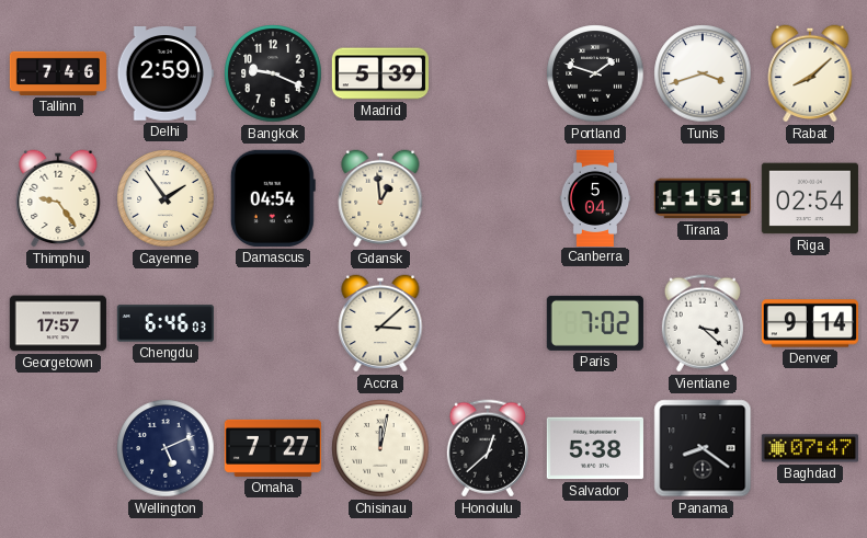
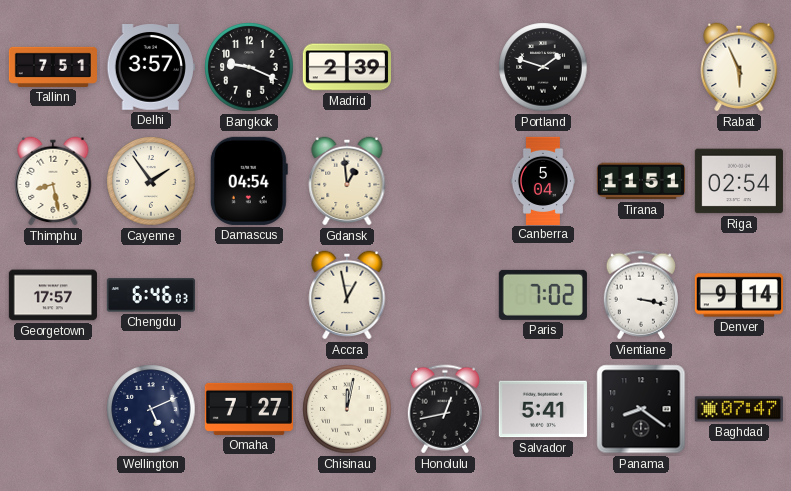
Tallinn: 7:46 -> 7:51
Delhi: 2:59 -> 3:57
Madrid: 5:39 -> 2:39
Tunis: 3:42 -> none
Rabat: 8:08 -> 5:56
Thimphu: 9:24 -> 8:28
Accra: 3:08 -> 12:58
Vientiane: 3:22 -> 3:17
Honolulu: 12:38 -> 12:43
Salvador: 5:38 -> 5:41
